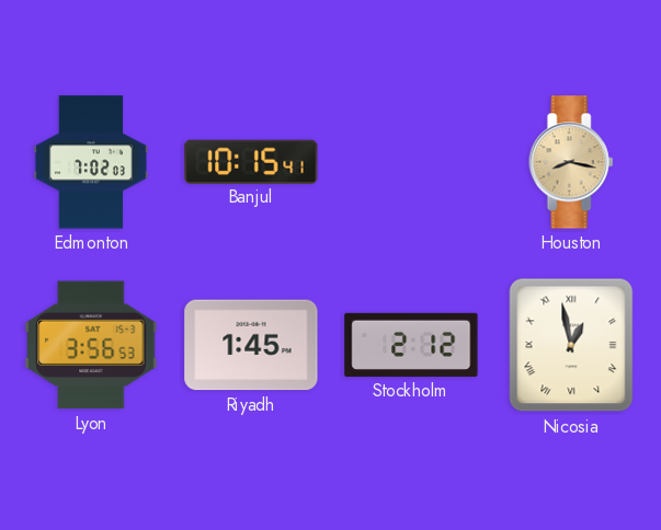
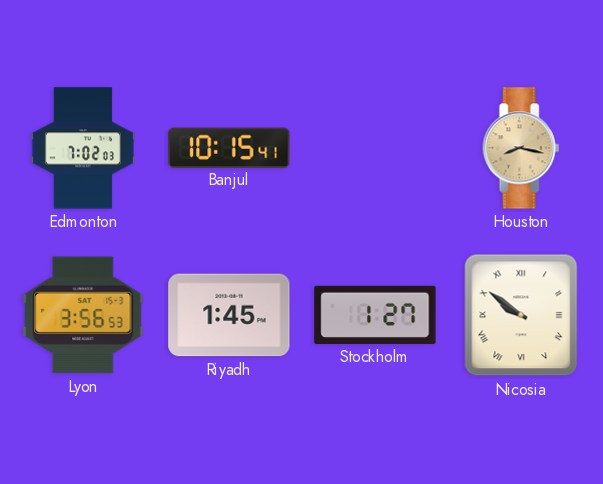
Stockholm: 2:12 -> 1:27
Nicosia: 12:58 -> 9:51
